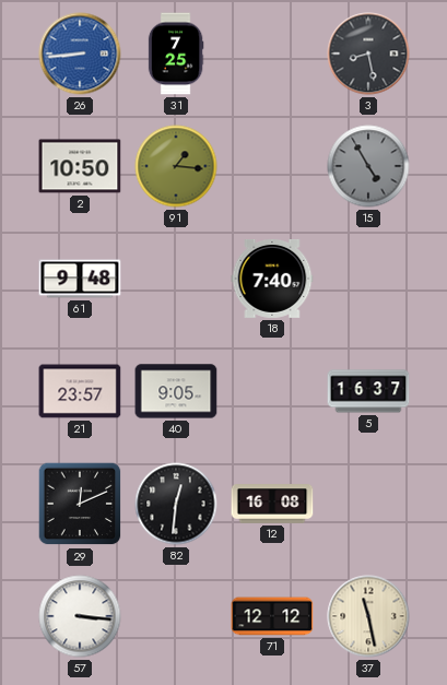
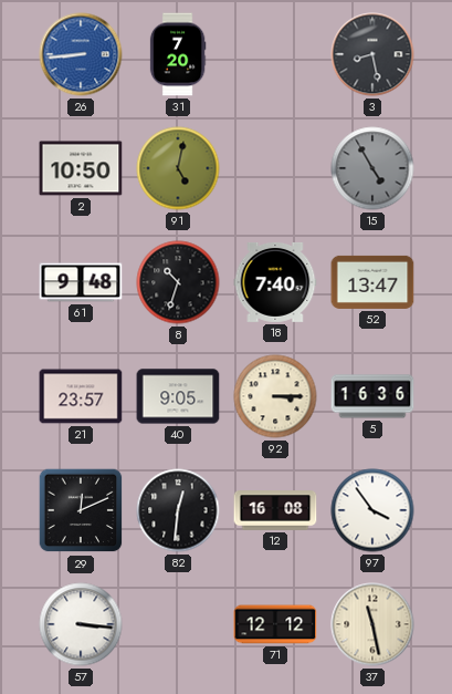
31: 7:25 -> 7:20
91: 1:16 -> 5:02
8: none -> 10:33
52: none -> 13:47
92: none -> 3:15
5: 16:37 -> 16:36
97: none -> 3:54
